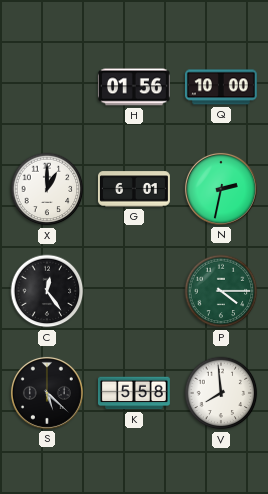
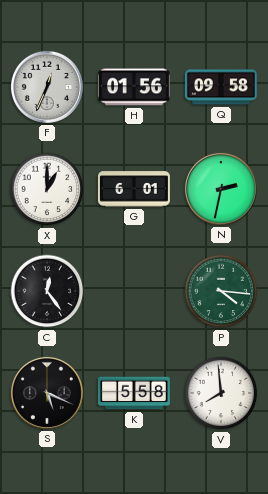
F: none -> 12:34
Q: 10:00 -> 09:58
P: 4:15 -> 4:16
S: 5:22 -> 5:19
